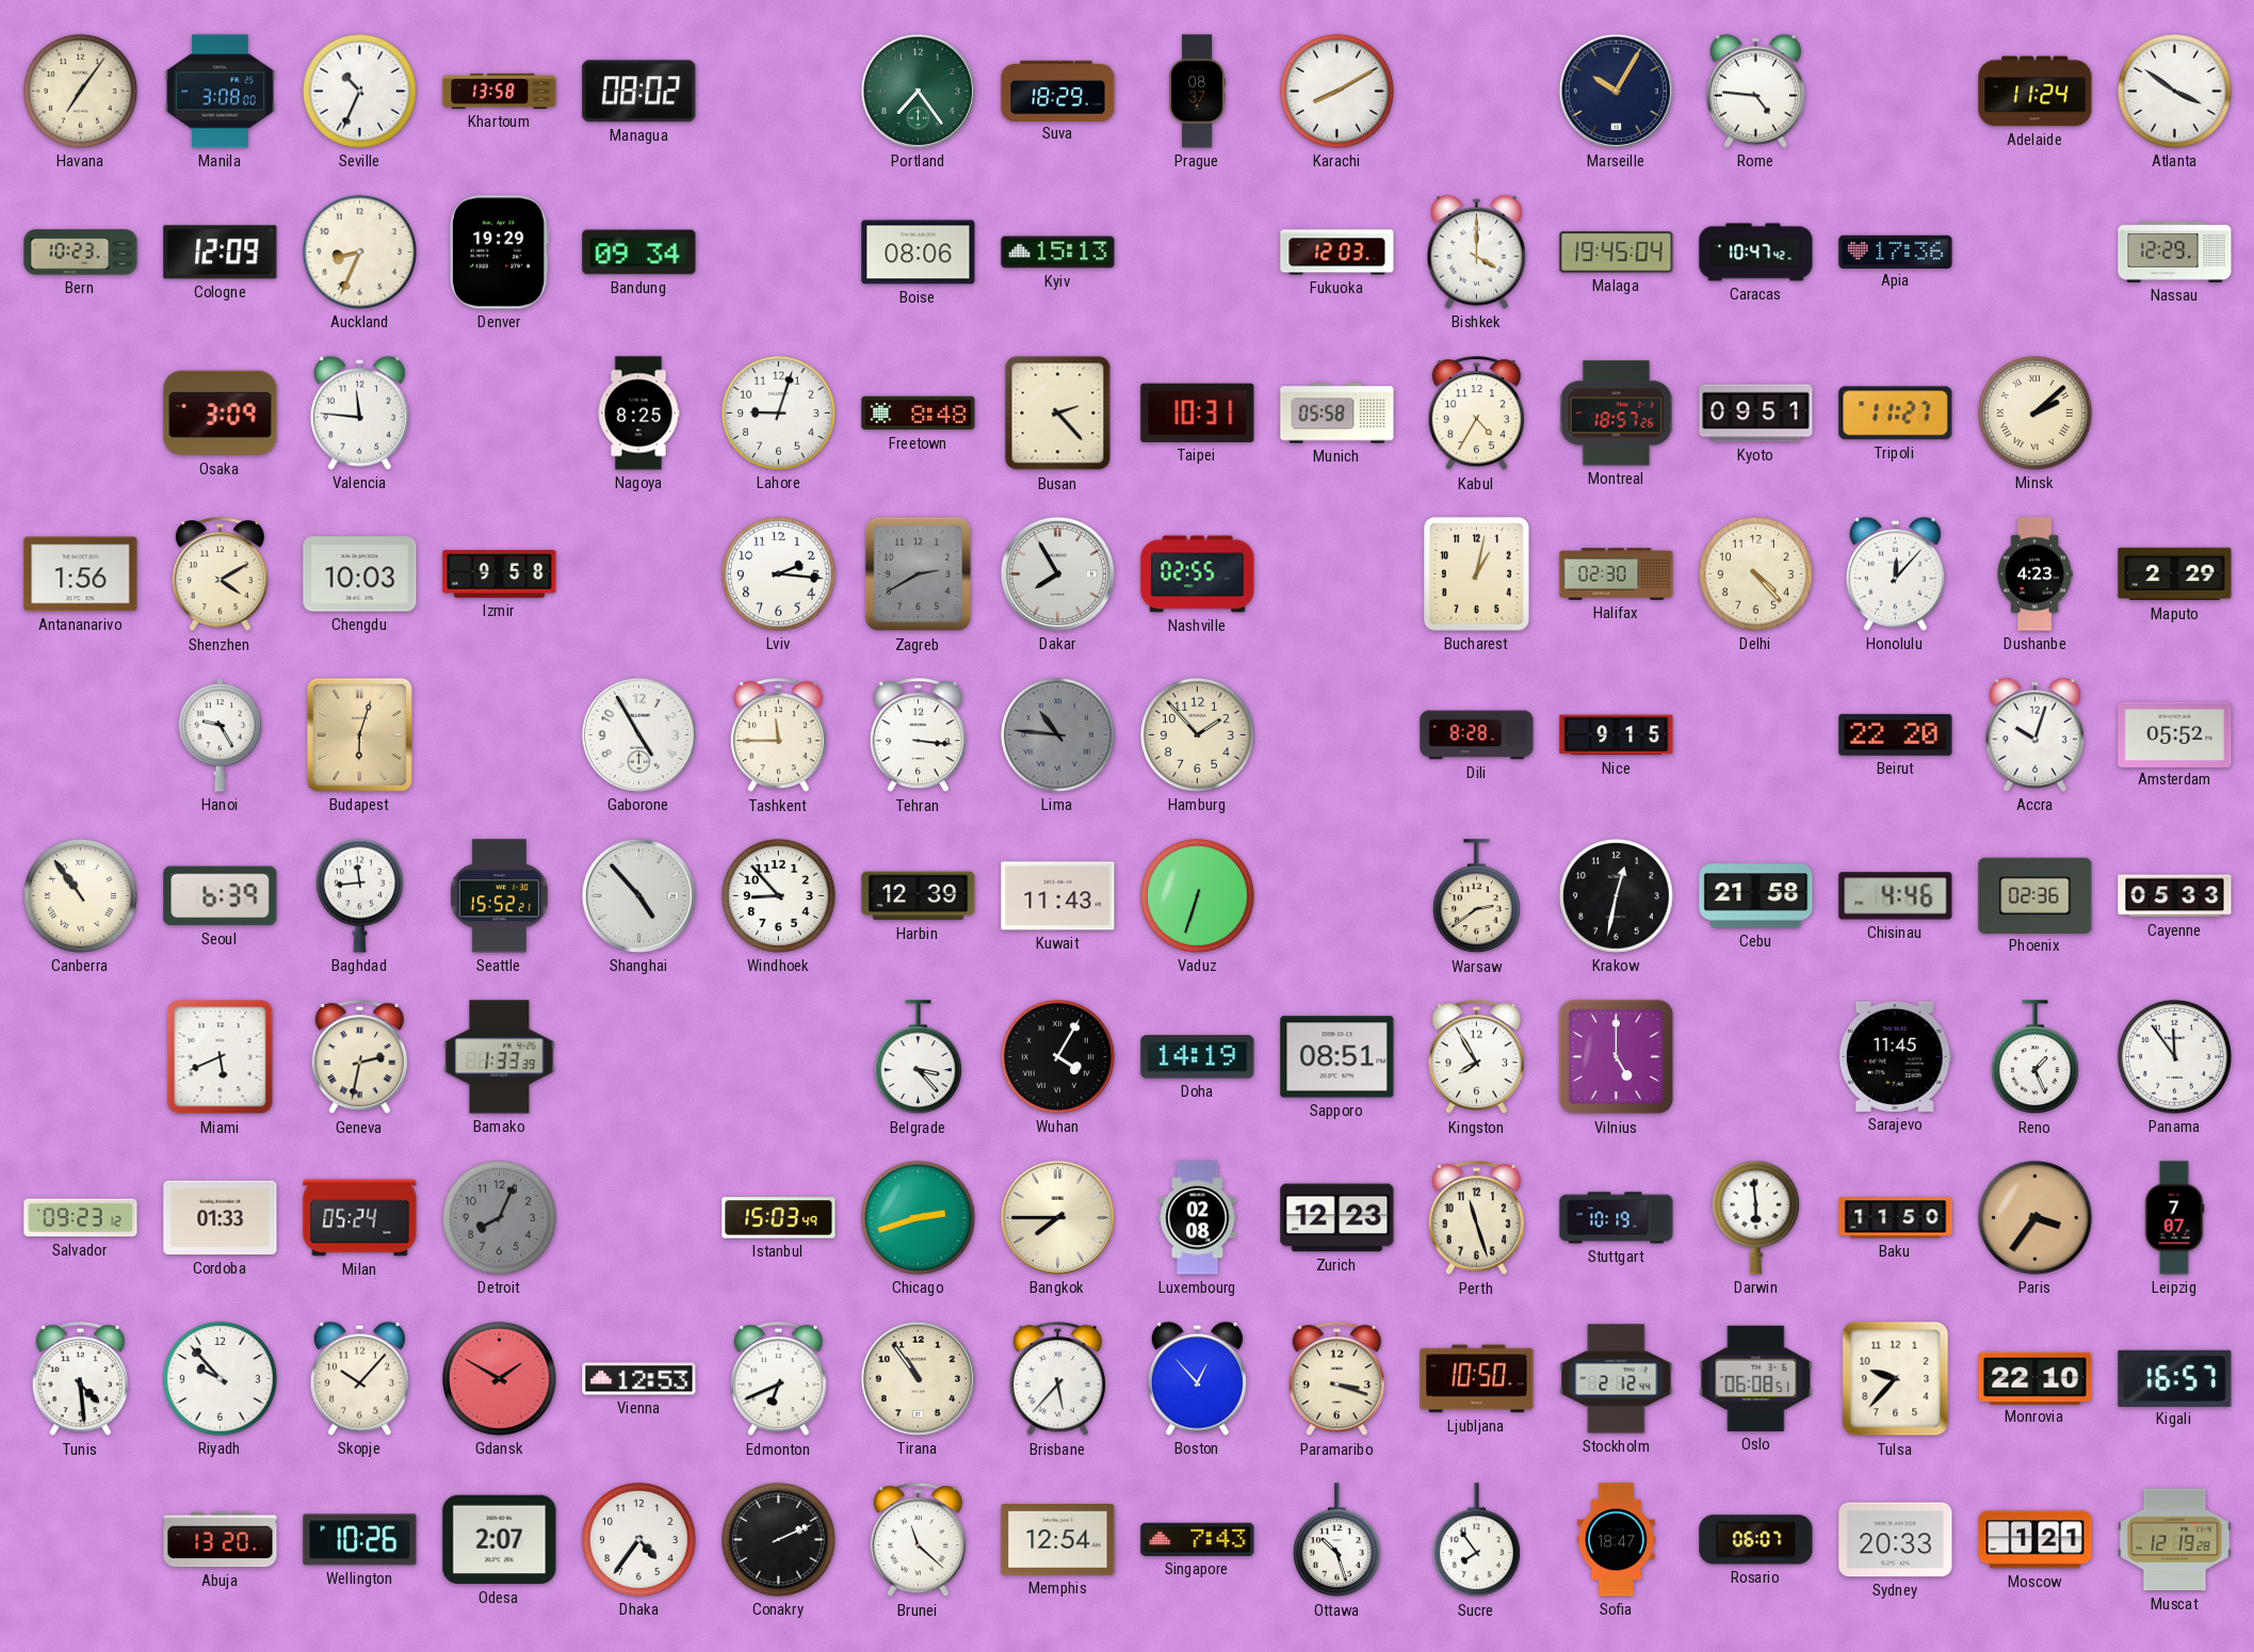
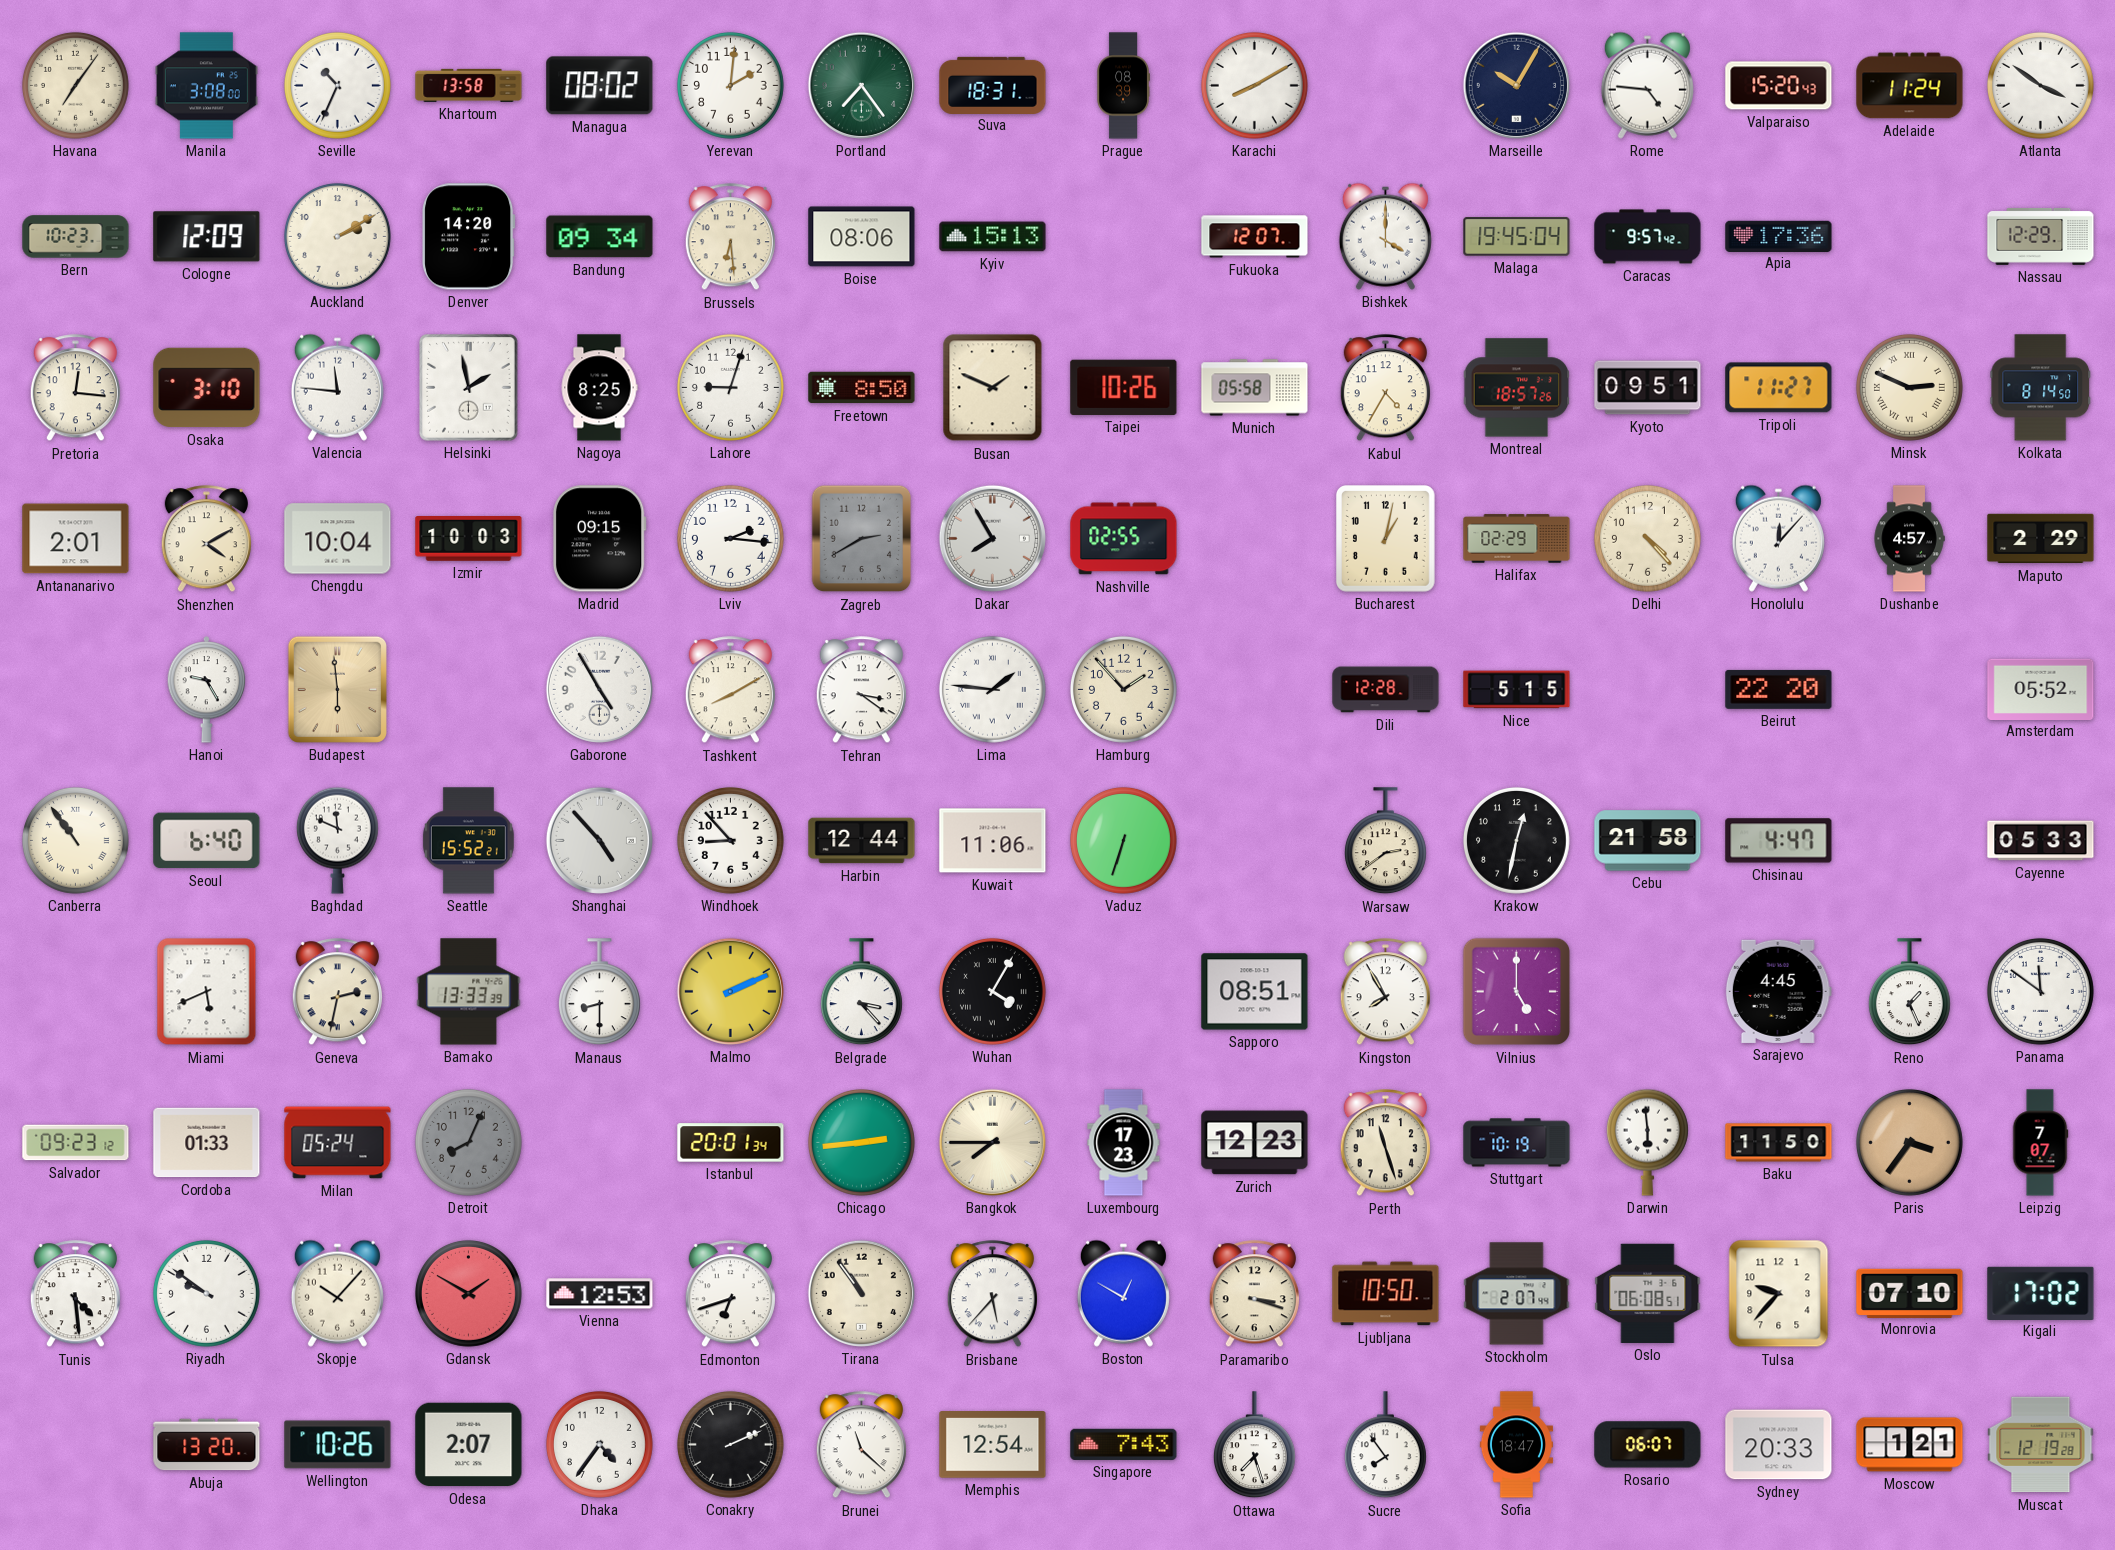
Yerevan: none -> 2:01
Suva: 18:29 -> 18:31
Prague: 08:37 -> 08:39
Valparaiso: none -> 15:20
Auckland: 8:34 -> 2:10
Denver: 19:29 -> 14:20
Brussels: none -> 6:29
Fukuoka: 12:03 -> 12:07
Caracas: 10:47 -> 9:57
Pretoria: none -> 12:16
Osaka: 3:09 -> 3:10
Helsinki: none -> 1:58
Freetown: 8:48 -> 8:50
Busan: 2:23 -> 1:49
Taipei: 10:31 -> 10:26
Minsk: 2:08 -> 2:49
Kolkata: none -> 8:14
Antananarivo: 1:56 -> 2:01
Chengdu: 10:03 -> 10:04
Izmir: 9:58 -> 10:03
Madrid: none -> 09:15
Halifax: 02:30 -> 02:29
Dushanbe: 4:23 -> 4:57
Budapest: 6:03 -> 5:59
Tashkent: 11:45 -> 8:10
Tehran: 3:16 -> 3:21
Lima: 10:46 -> 1:46
Lima dial: grey -> white
Dili: 8:28 -> 12:28
Nice: 9:15 -> 5:15
Accra: 10:03 -> none
Seoul: 6:39 -> 6:40
Baghdad: 11:44 -> 11:49
Harbin: 12:39 -> 12:44
Kuwait: 11:43 -> 11:06
Chisinau: 4:46 -> 4:47
Phoenix: 02:36 -> none
Bamako: 1:33 -> 13:33
Manaus: none -> 8:30
Malmo: none -> 2:11
Doha: 14:19 -> none
Sarajevo: 11:45 -> 4:45
Panama: 11:54 -> 11:51
Istanbul: 15:03 -> 20:01
Chicago: 2:42 -> 2:44
Luxembourg: 02:08 -> 17:23
Riyadh: 9:53 -> 9:51
Edmonton: 6:41 -> 6:42
Boston: 12:53 -> 12:50
Stockholm: 2:12 -> 2:07
Monrovia: 22:10 -> 07:10
Kigali: 16:57 -> 17:02
Ottawa: 10:27 -> 7:27
